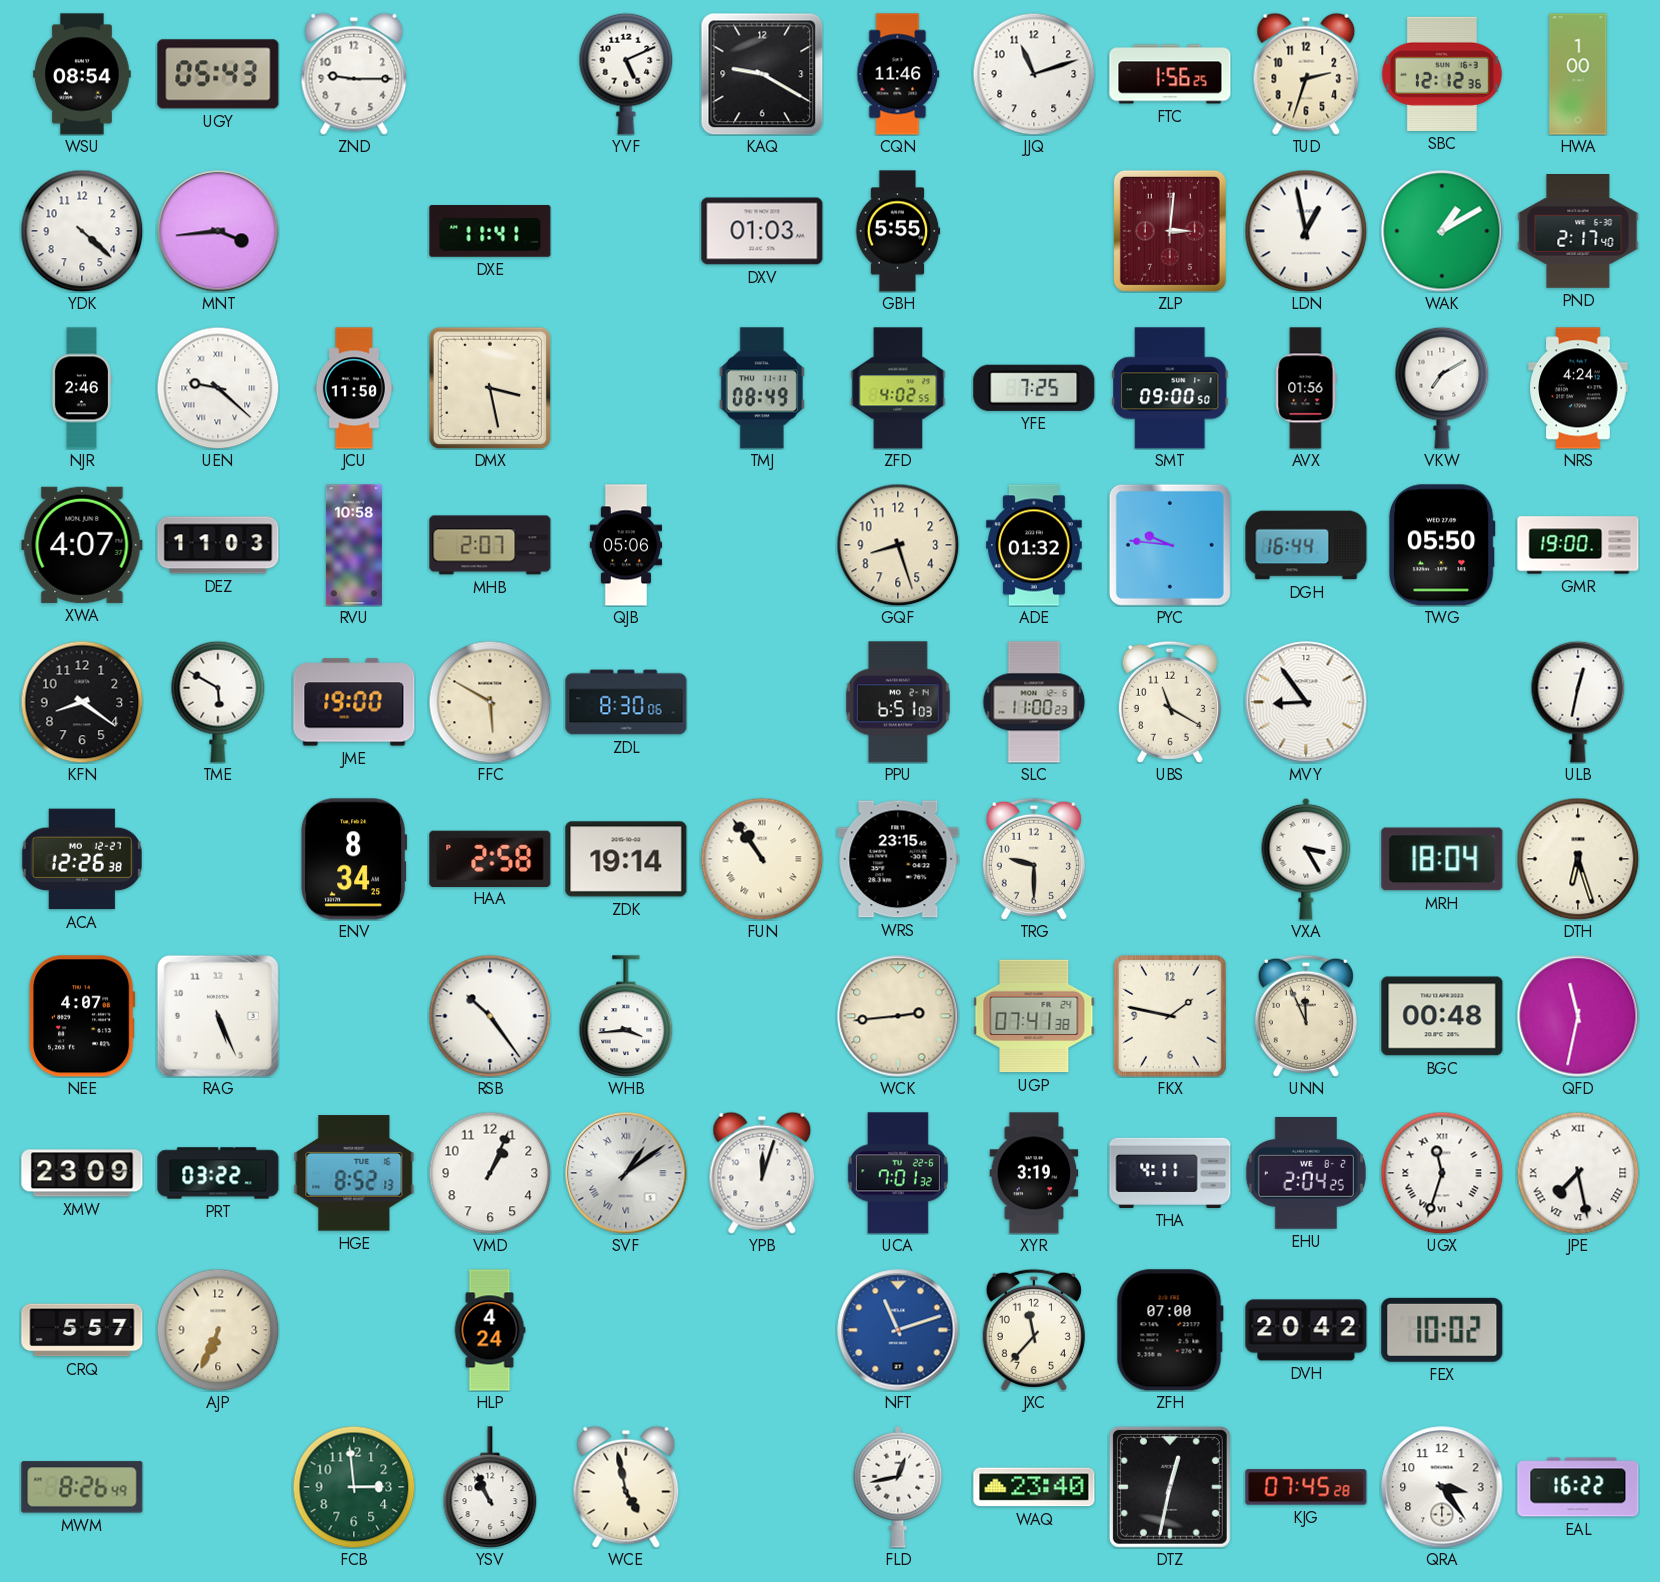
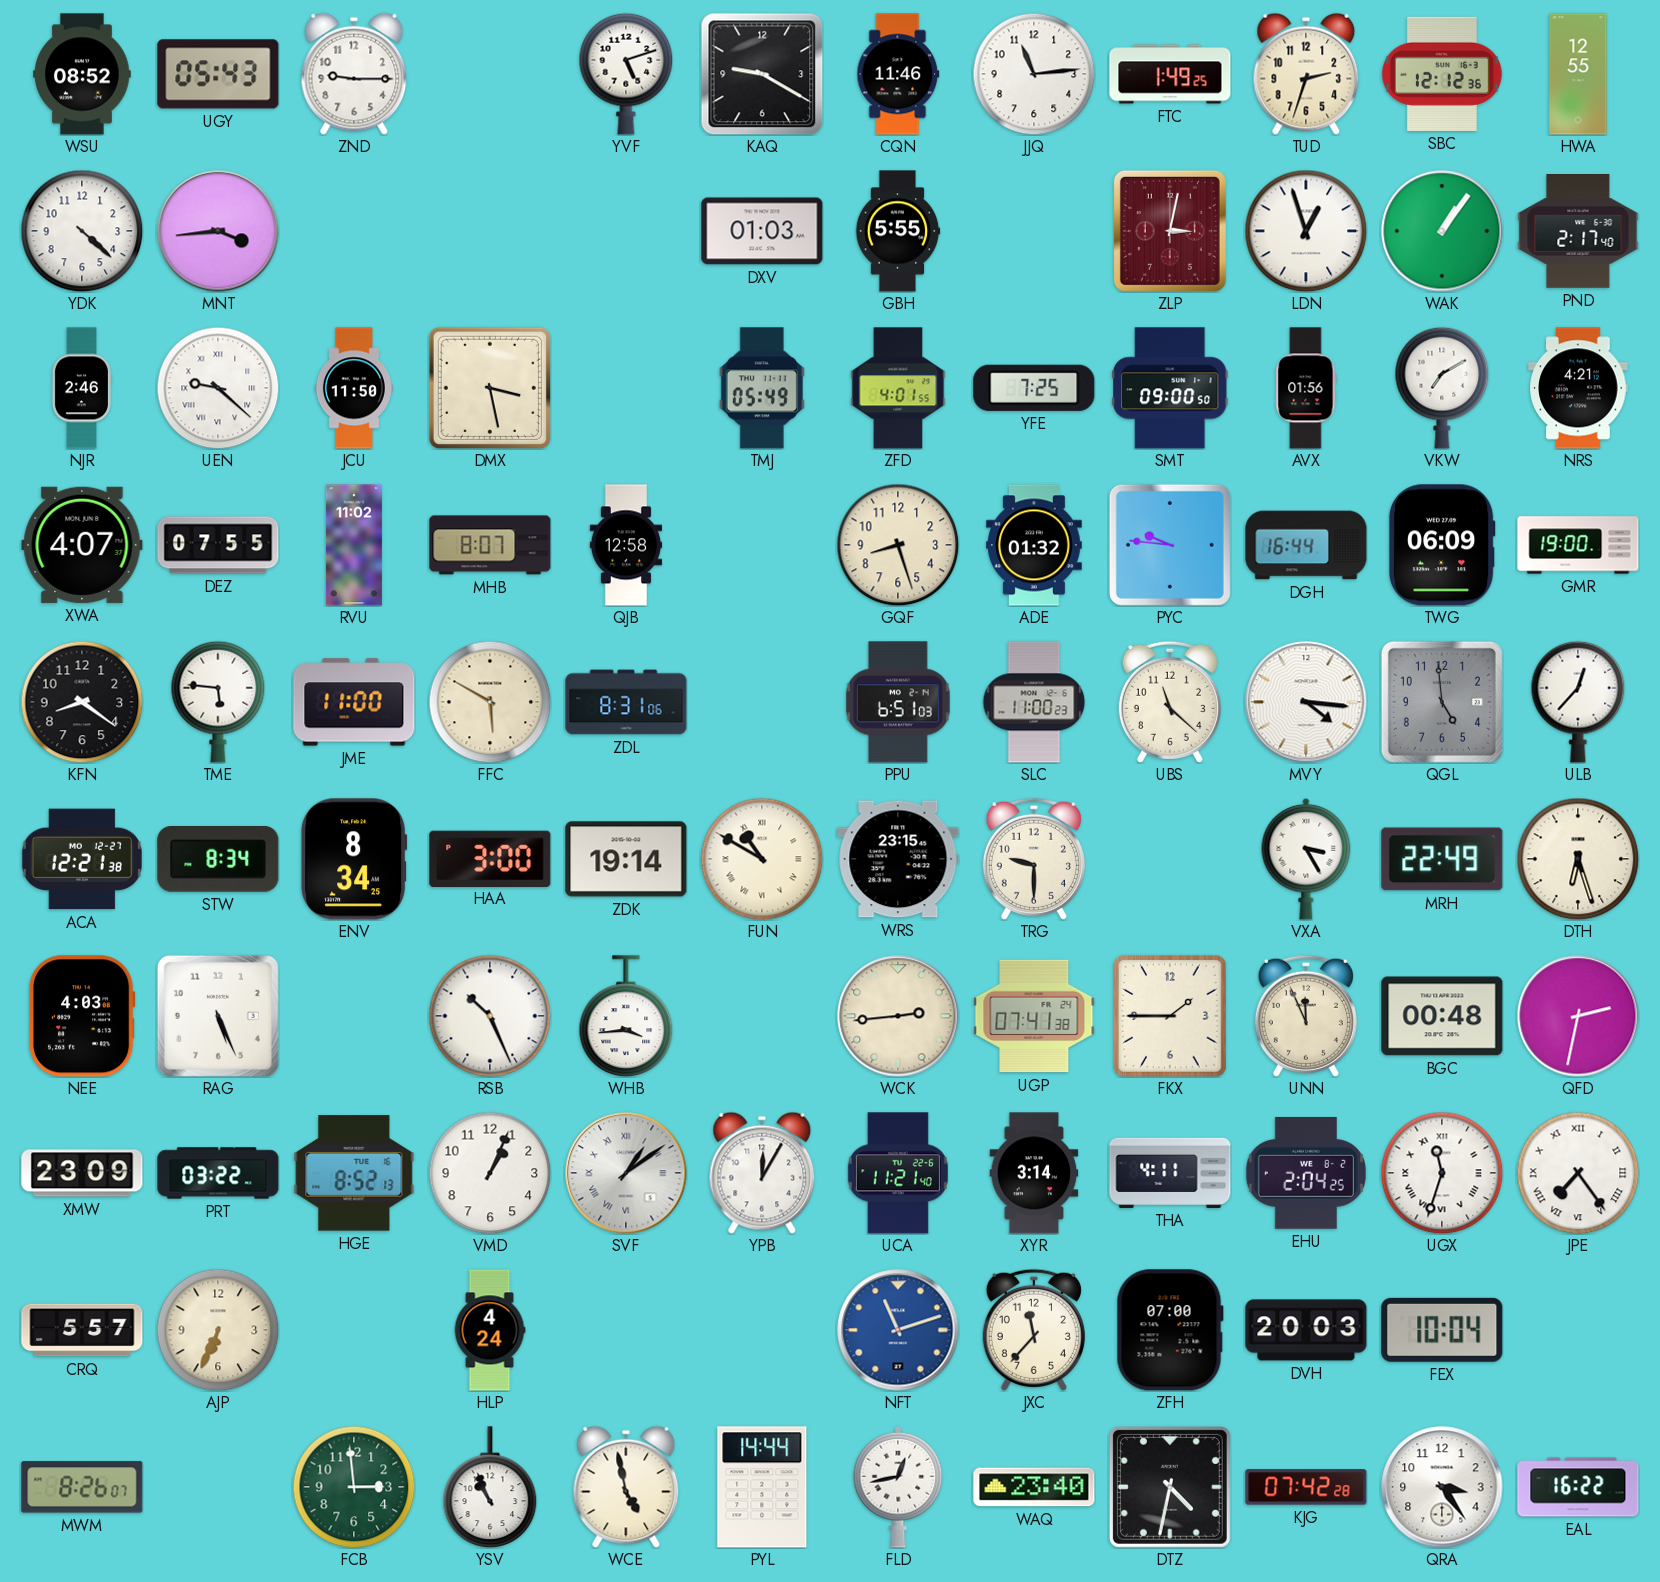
WSU: 08:54 -> 08:52
YVF: 5:11 -> 5:12
JJQ: 11:12 -> 11:14
FTC: 1:56 -> 1:49
HWA: 1:00 -> 12:55
DXE: 11:41 -> none
ZLP: 3:01 -> 3:02
LDN: 12:58 -> 12:57
WAK: 1:10 -> 1:06
TMJ: 08:49 -> 05:49
ZFD: 4:02 -> 4:01
NRS: 4:24 -> 4:21
DEZ: 11:03 -> 07:55
RVU: 10:58 -> 11:02
MHB: 2:07 -> 8:07
QJB: 05:06 -> 12:58
TWG: 05:50 -> 06:09
TME: 5:50 -> 5:46
JME: 19:00 -> 11:00
ZDL: 8:30 -> 8:31
UBS: 11:20 -> 11:22
MVY: 8:54 -> 4:16
QGL: none -> 4:59
ULB: 12:32 -> 12:37
ACA: 12:26 -> 12:21
STW: none -> 8:34
HAA: 2:58 -> 3:00
FUN: 10:54 -> 10:50
MRH: 18:04 -> 22:49
NEE: 4:07 -> 4:03
RSB: 10:24 -> 10:26
FKX: 1:47 -> 1:45
QFD: 11:32 -> 2:32
YPB: 12:03 -> 12:05
UCA: 7:01 -> 11:21
XYR: 3:19 -> 3:14
JPE: 7:28 -> 7:24
DVH: 20:42 -> 20:03
FEX: 10:02 -> 10:04
MWM: 8:26:49 -> 8:26:07
PYL: none -> 14:44
DTZ: 12:32 -> 4:32
KJG: 07:45 -> 07:42
